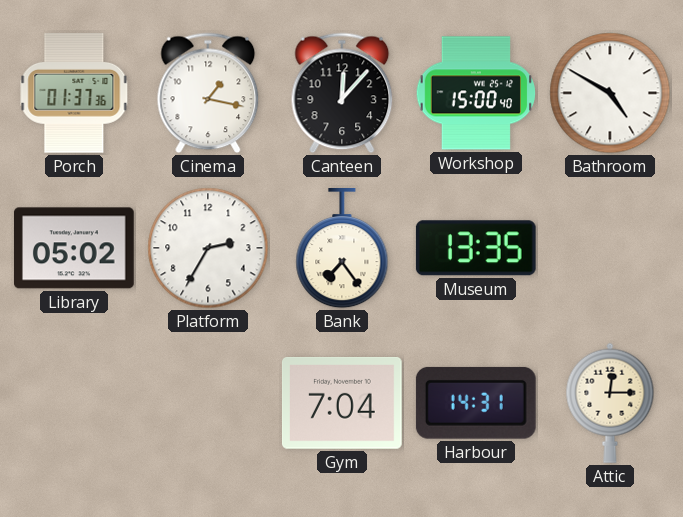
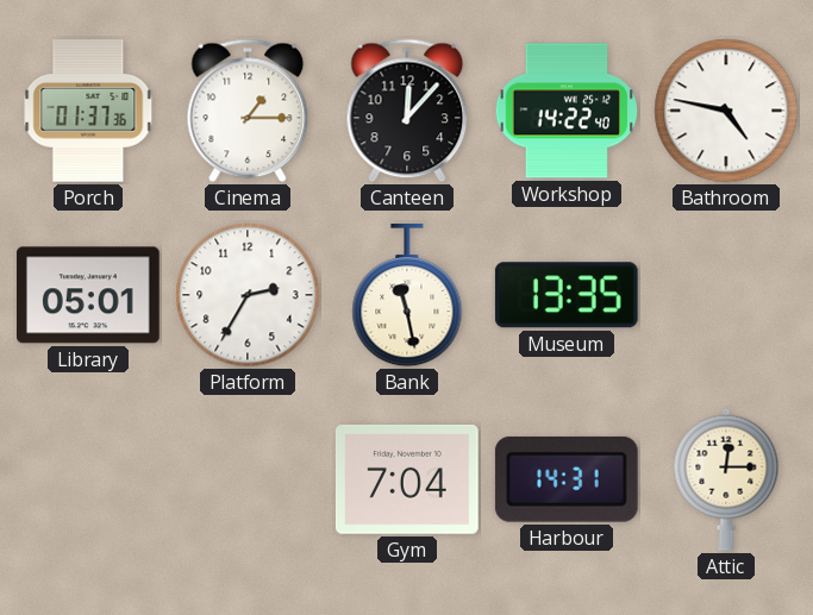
Cinema: 1:17 -> 1:15
Workshop: 15:00 -> 14:22
Bathroom: 4:50 -> 4:47
Library: 05:02 -> 05:01
Bank: 7:24 -> 11:28
